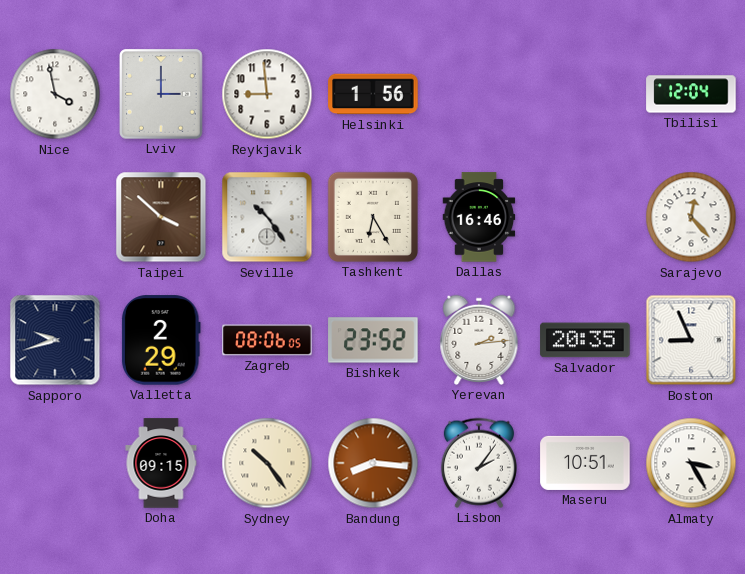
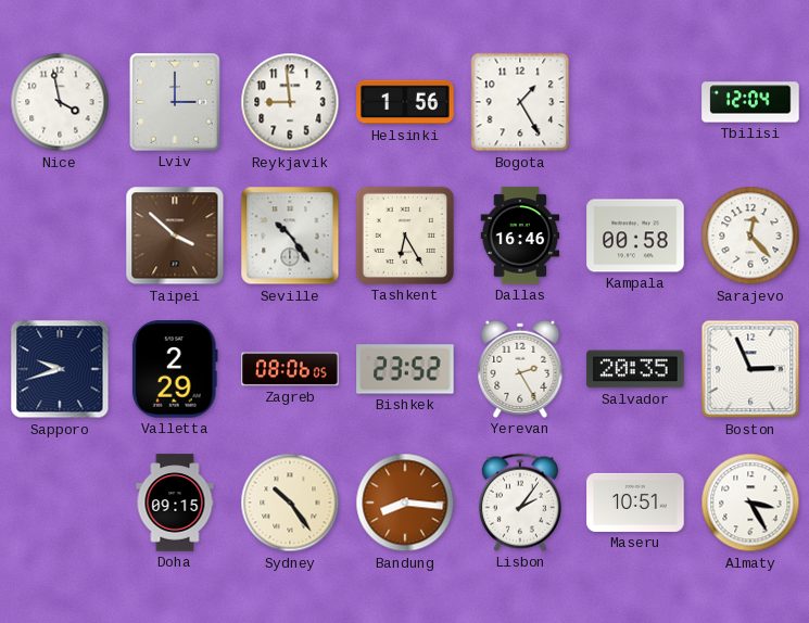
Bogota: none -> 1:25
Kampala: none -> 00:58
Yerevan: 2:14 -> 2:25
Boston: 8:56 -> 2:56
